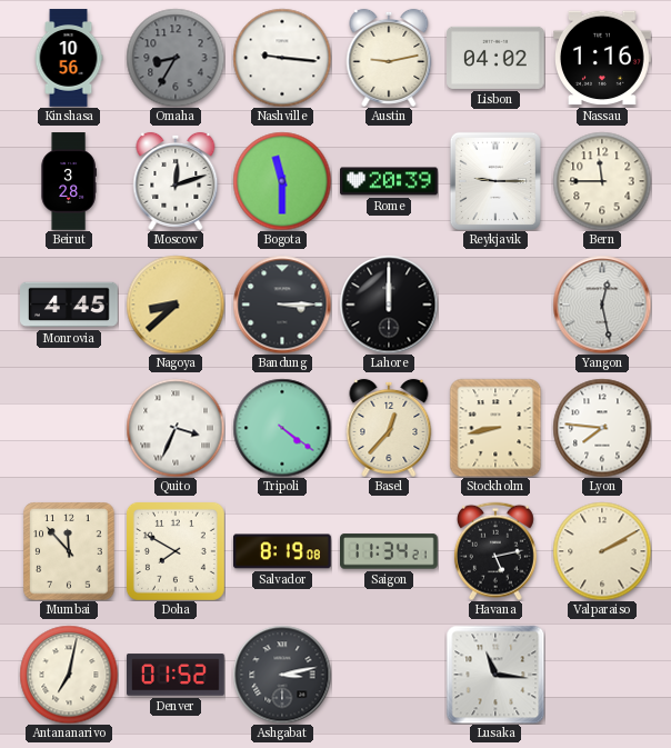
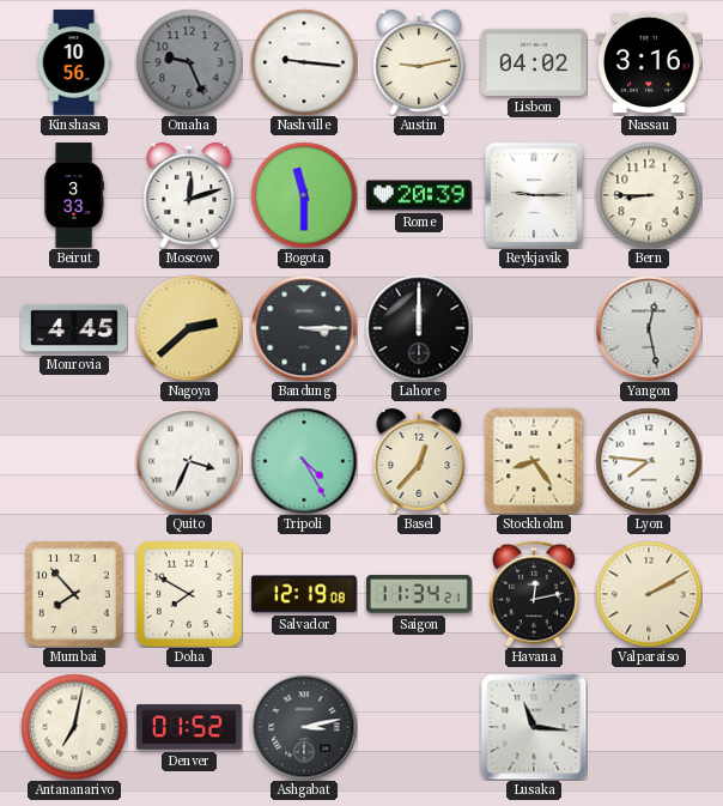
Omaha: 8:35 -> 9:26
Nassau: 1:16 -> 3:16
Beirut: 3:28 -> 3:33
Bern: 11:45 -> 8:45
Nagoya: 8:38 -> 2:38
Tripoli: 4:21 -> 4:25
Stockholm: 8:43 -> 8:24
Mumbai: 11:53 -> 7:53
Salvador: 8:19 -> 12:19
Havana: 5:13 -> 12:13
